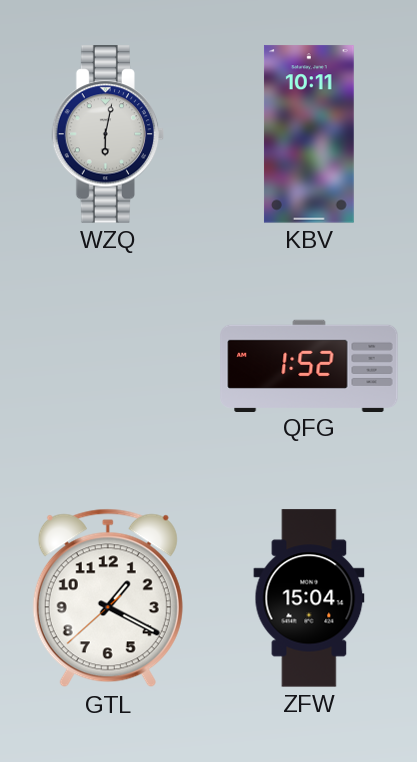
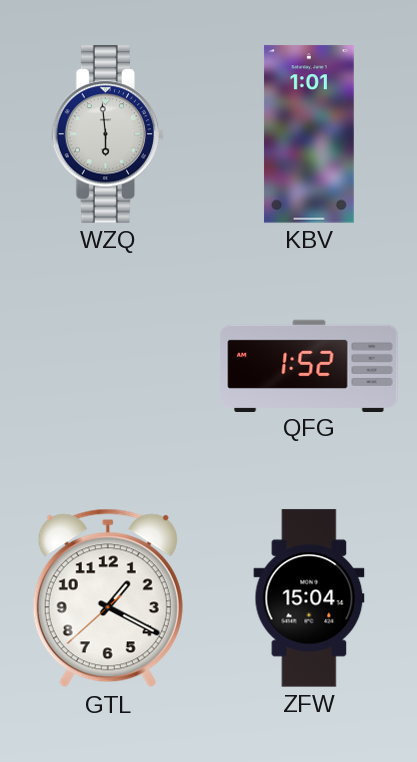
WZQ: 6:02 -> 5:59
KBV: 10:11 -> 1:01
